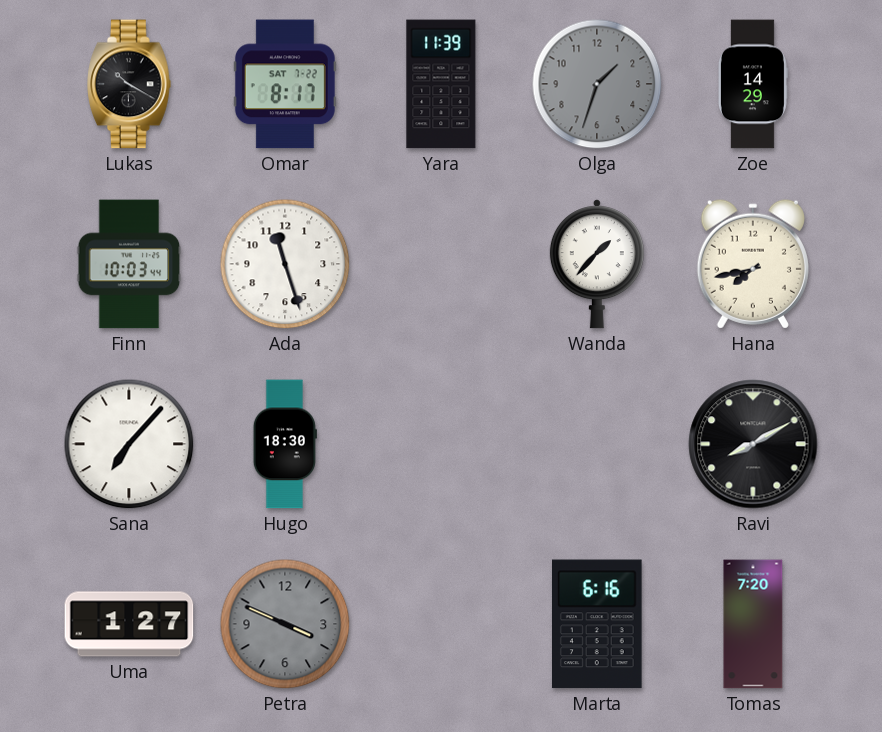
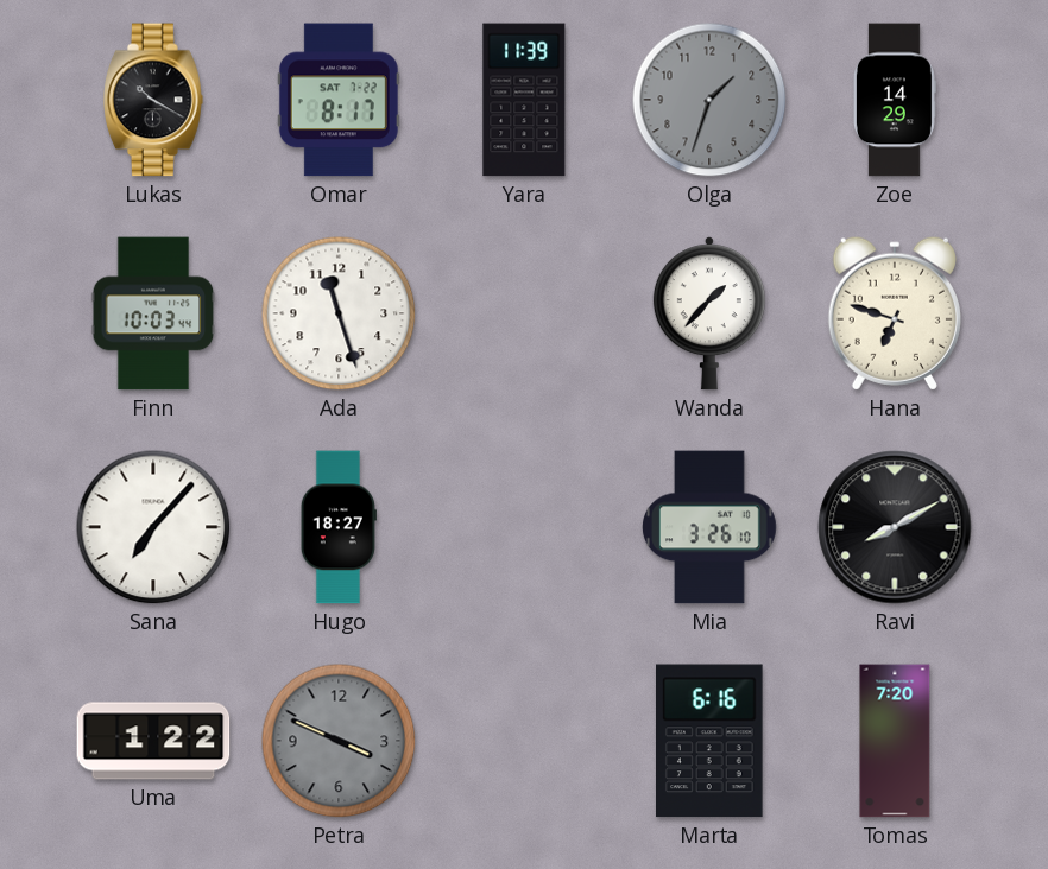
Hana: 7:43 -> 6:48
Hugo: 18:30 -> 18:27
Mia: none -> 3:26
Uma: 1:27 -> 1:22
